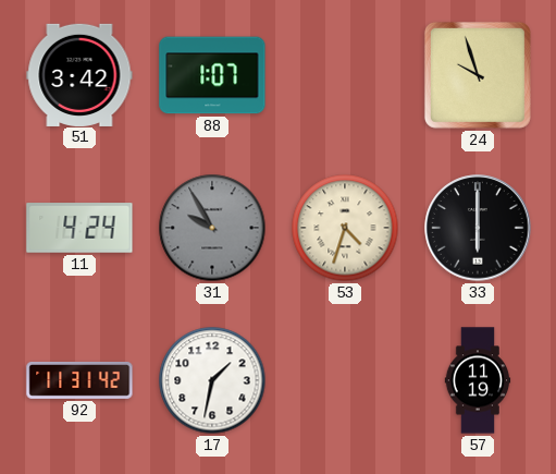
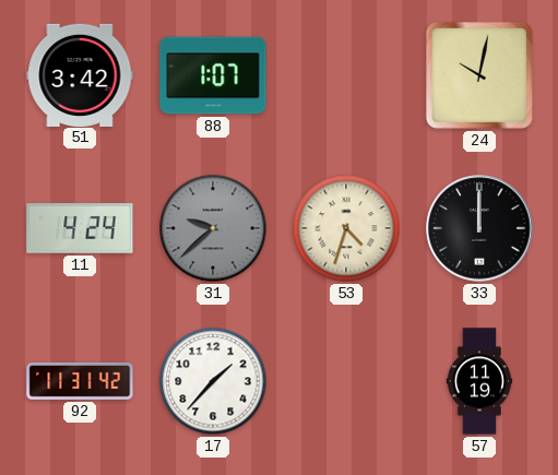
24: 9:57 -> 10:02
31: 9:55 -> 9:38
33: 6:00 -> 12:00
17: 1:32 -> 1:37
